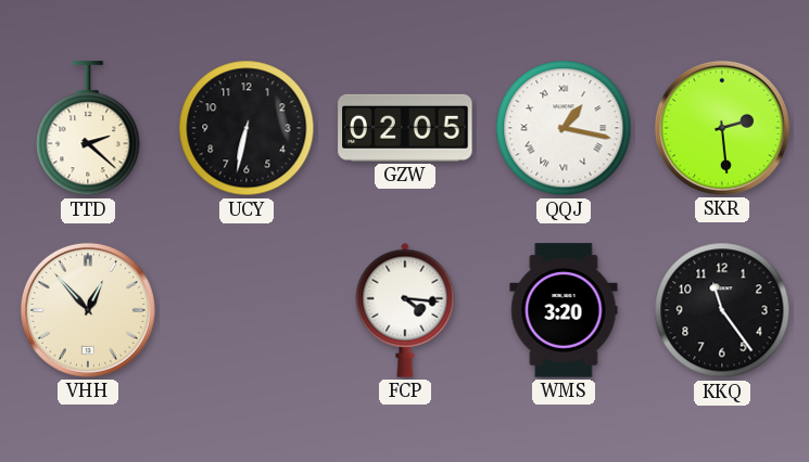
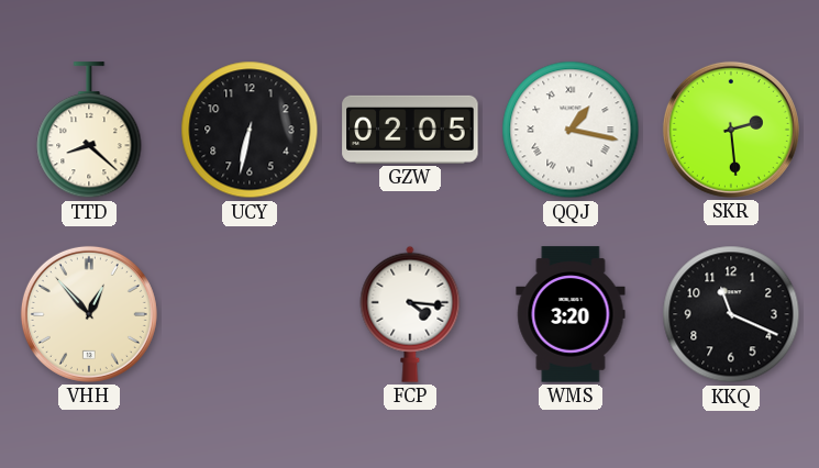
TTD: 2:22 -> 8:22
KKQ: 11:24 -> 11:19
